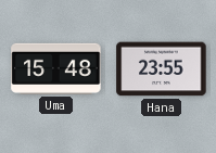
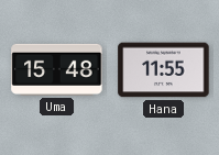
Hana: 23:55 -> 11:55
